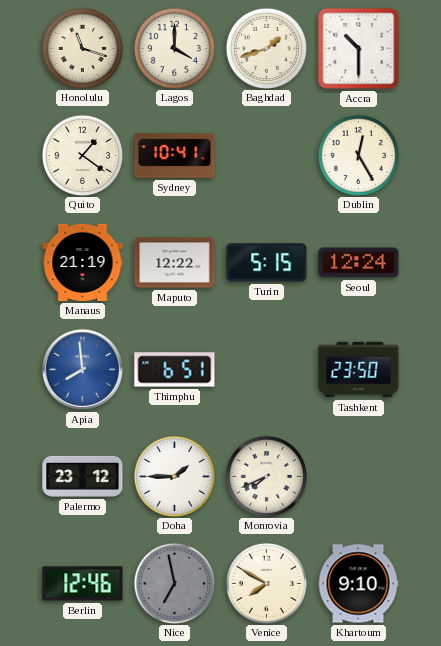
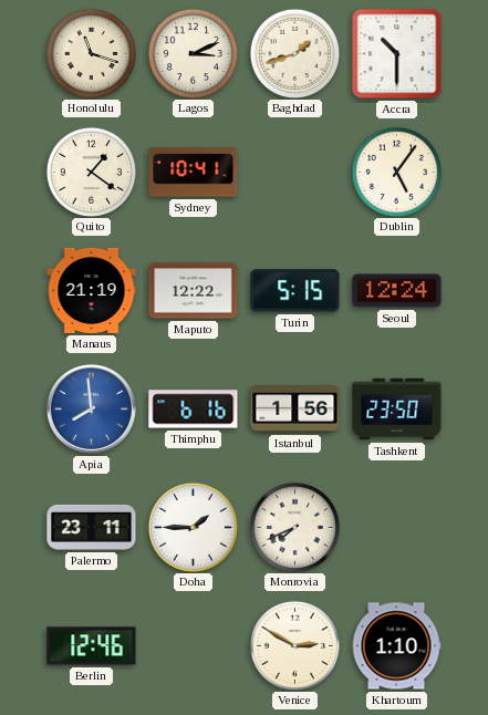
Lagos: 4:00 -> 3:11
Dublin: 12:25 -> 5:06
Thimphu: 6:51 -> 6:16
Istanbul: none -> 1:56
Palermo: 23:12 -> 23:11
Nice: 6:58 -> none
Venice: 7:50 -> 2:50
Khartoum: 9:10 -> 1:10
